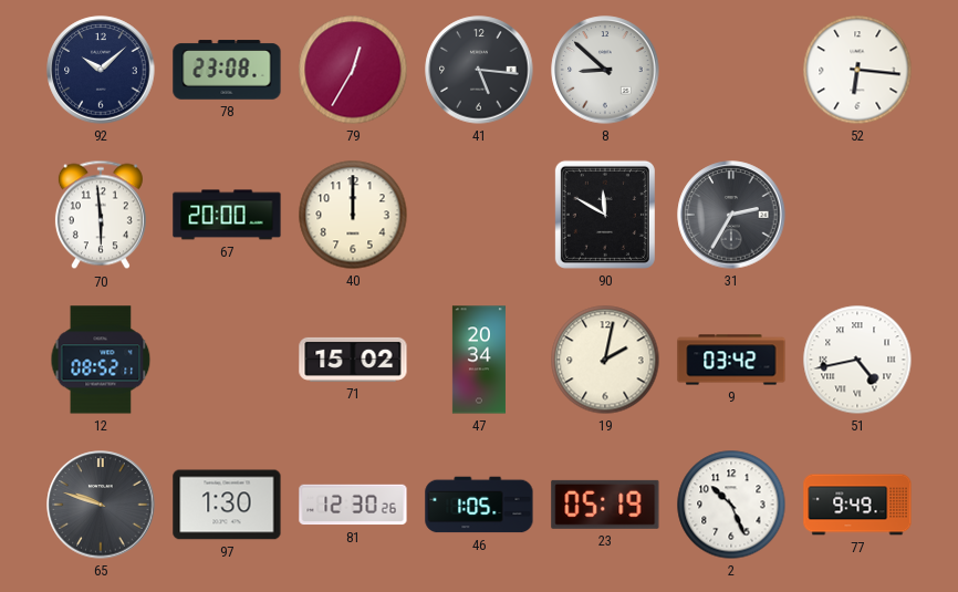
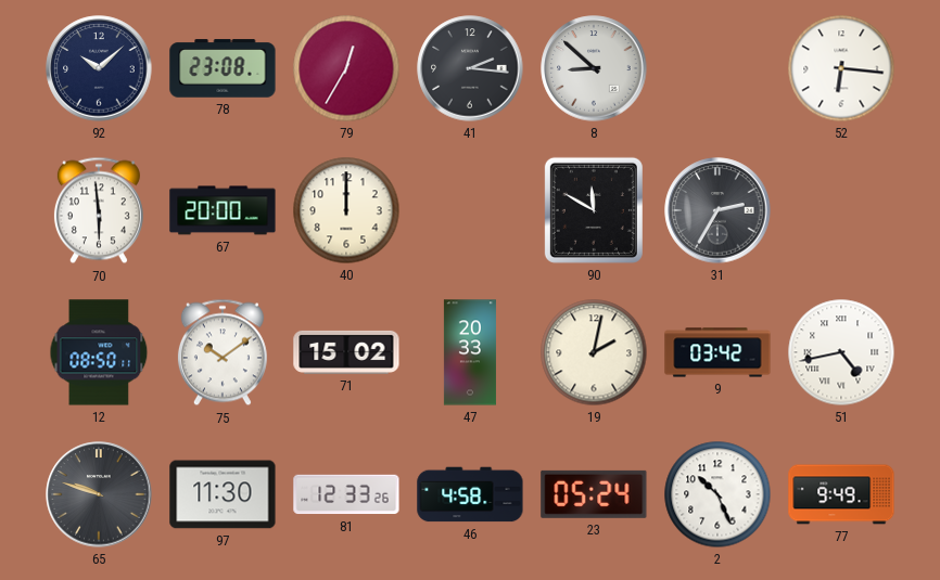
41: 5:16 -> 2:16
12: 08:52 -> 08:50
75: none -> 10:09
47: 20:34 -> 20:33
97: 1:30 -> 11:30
81: 12:30 -> 12:33
46: 1:05 -> 4:58
23: 05:19 -> 05:24
